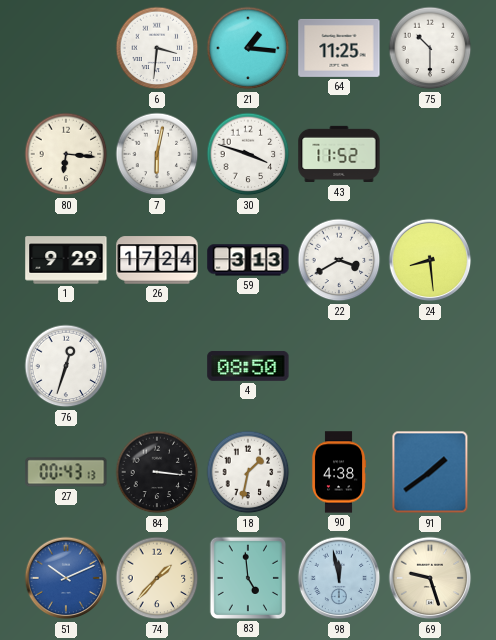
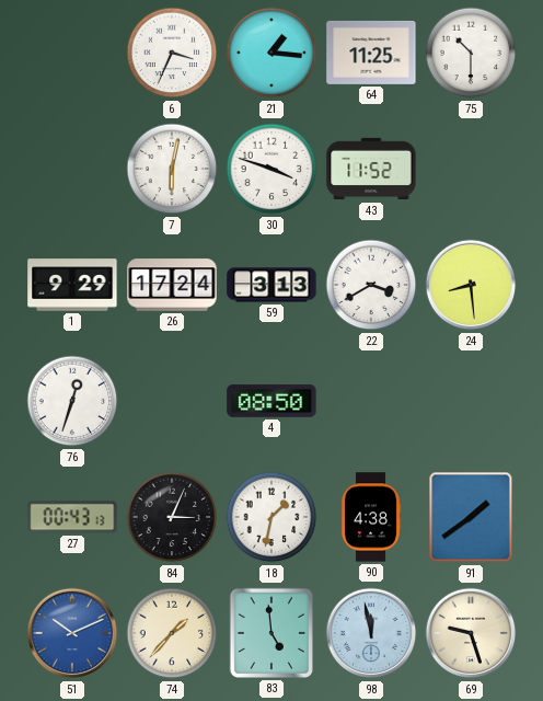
6: 3:31 -> 3:34
80: 6:16 -> none
84: 3:16 -> 3:04
